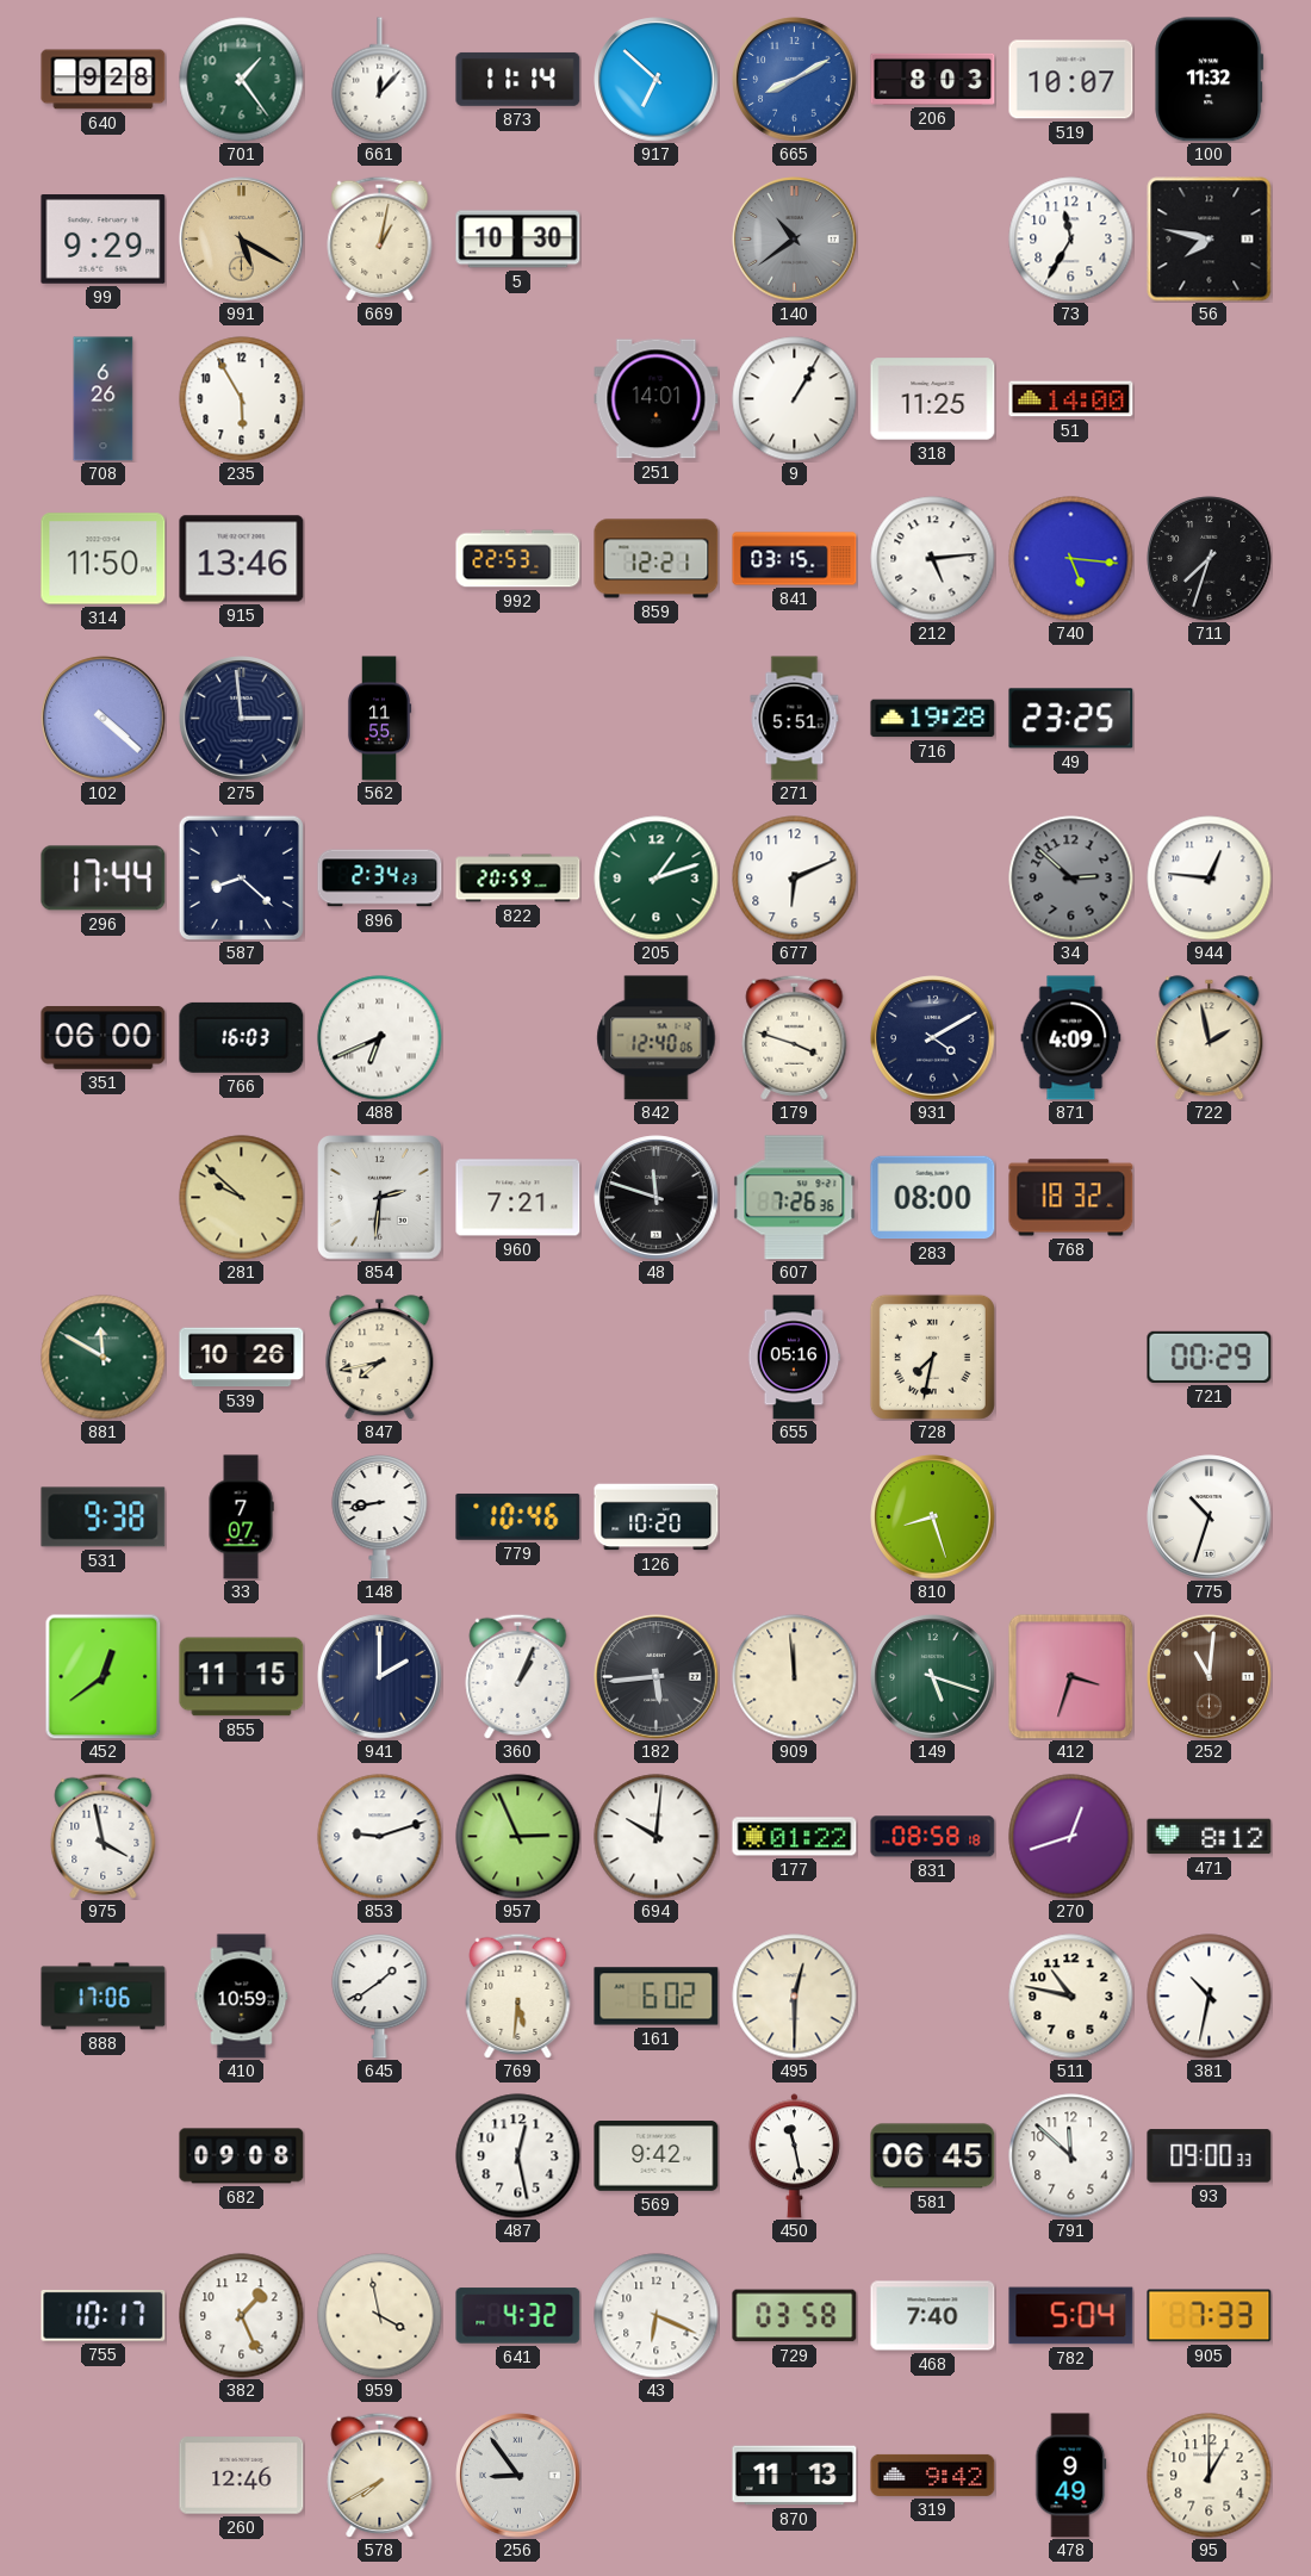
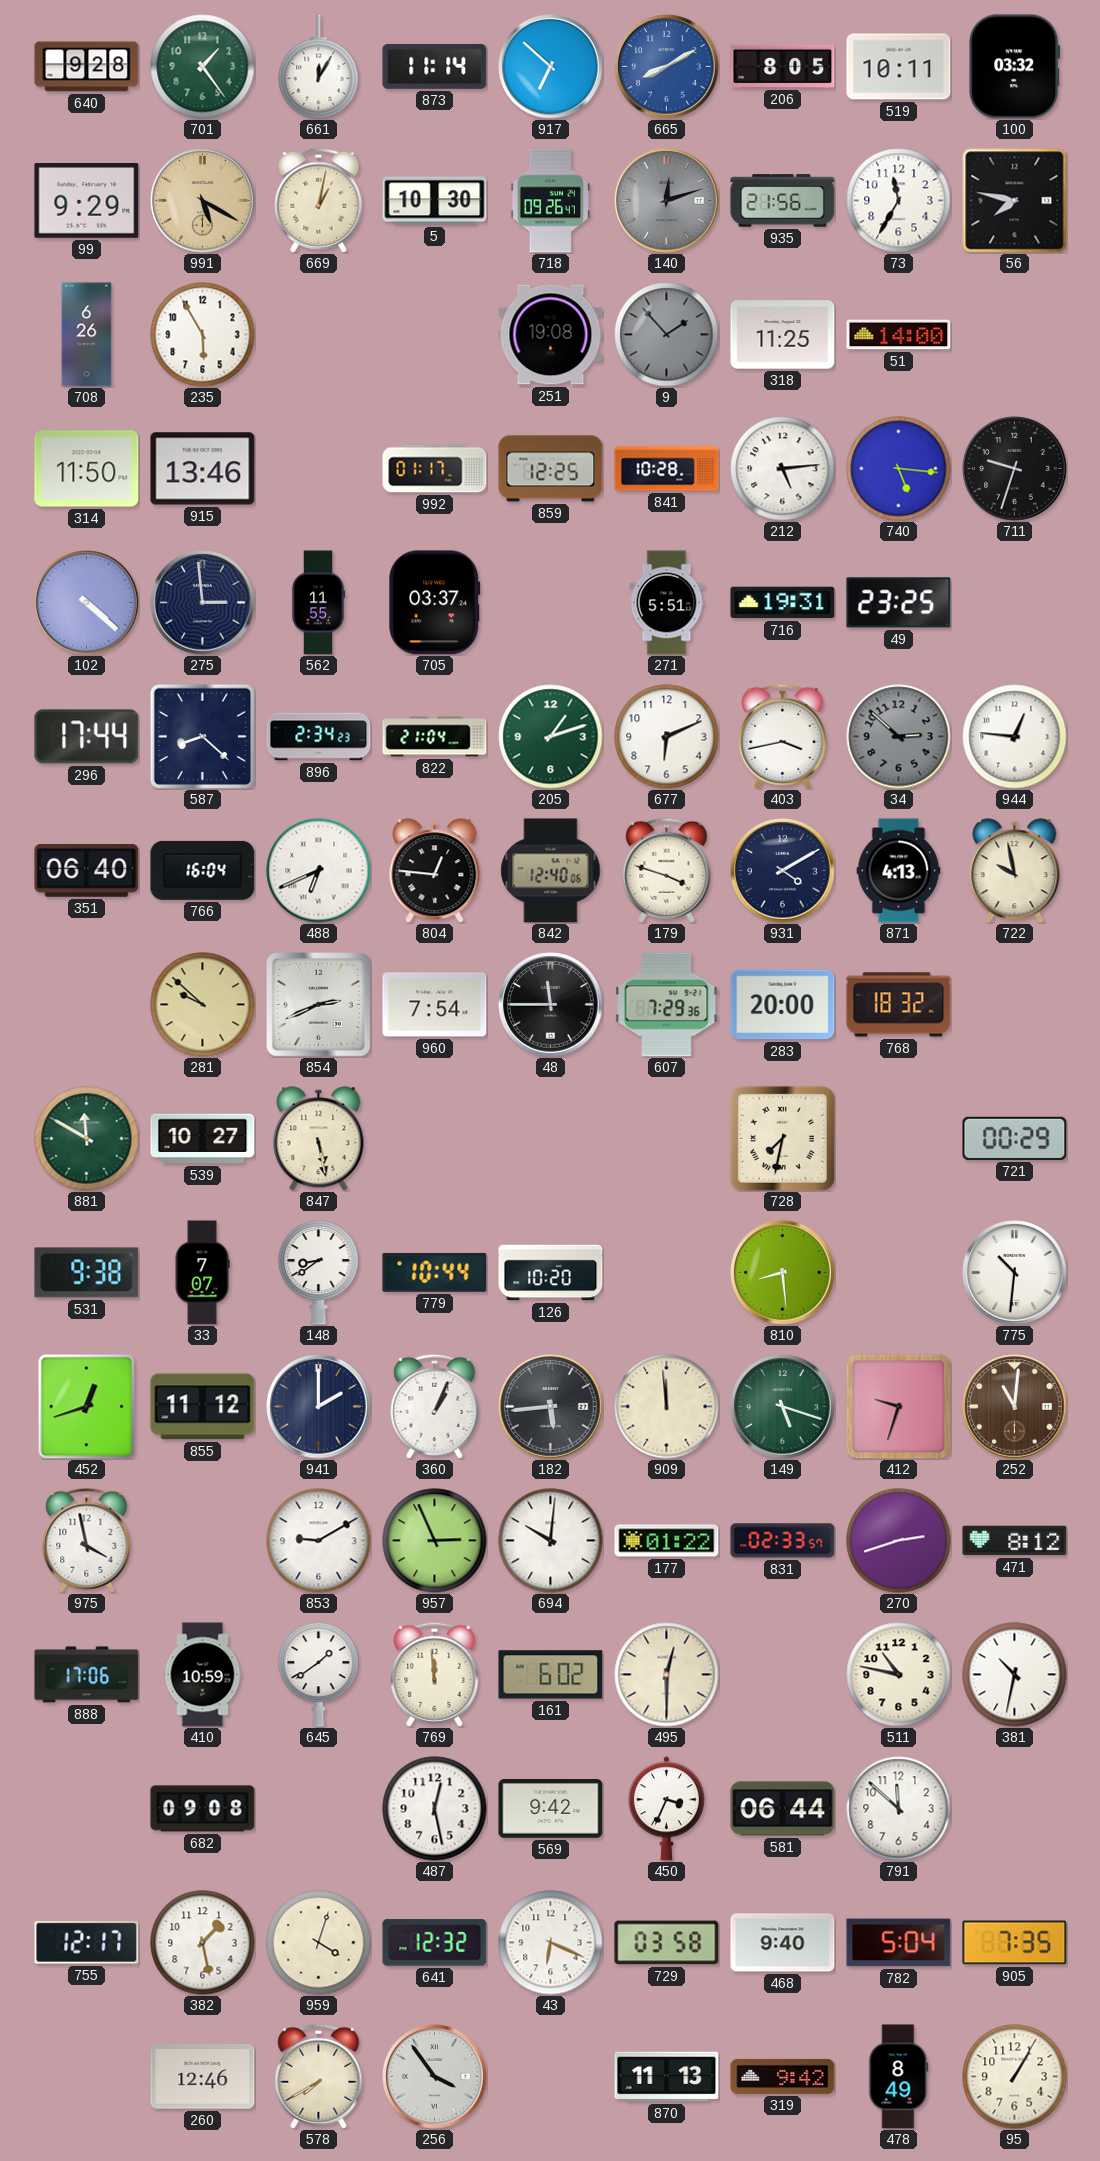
661: 12:07 -> 12:05
206: 8:03 -> 8:05
519: 10:07 -> 10:11
100: 11:32 -> 03:32
718: none -> 09:26
140: 10:39 -> 12:12
935: none -> 21:56
251: 14:01 -> 19:08
9: 1:05 -> 1:53
9 dial: white -> grey
992: 22:53 -> 01:17
859: 12:21 -> 12:25
841: 03:15 -> 10:28
711: 7:33 -> 9:33
705: none -> 03:37
716: 19:28 -> 19:31
822: 20:59 -> 21:04
403: none -> 3:43
351: 06:00 -> 06:40
766: 16:03 -> 16:04
804: none -> 12:46
871: 4:09 -> 4:13
722: 1:58 -> 9:58
854: 2:31 -> 2:41
960: 7:21 -> 7:54
48: 11:48 -> 11:45
607: 7:26 -> 7:29
283: 08:00 -> 20:00
539: 10:26 -> 10:27
847: 7:43 -> 5:28
655: 05:16 -> none
148: 8:43 -> 8:39
779: 10:46 -> 10:44
810: 8:27 -> 8:29
775: 10:33 -> 10:31
452: 12:39 -> 12:42
855: 11:15 -> 11:12
412: 3:33 -> 9:33
853: 9:12 -> 9:10
831: 08:58 -> 02:33
270: 12:42 -> 2:42
769: 5:31 -> 11:59
450: 11:28 -> 3:34
581: 06:45 -> 06:44
93: 09:00 -> none
755: 10:17 -> 12:17
382: 1:26 -> 1:28
959: 3:58 -> 4:03
641: 4:32 -> 12:32
468: 7:40 -> 9:40
905: 7:33 -> 7:35
256: 8:54 -> 3:54
478: 9:49 -> 8:49
95: 1:00 -> 1:05
